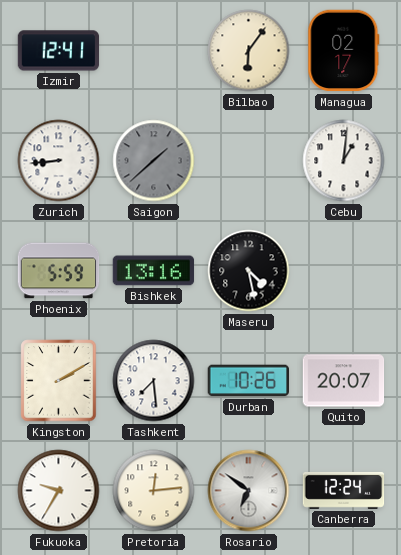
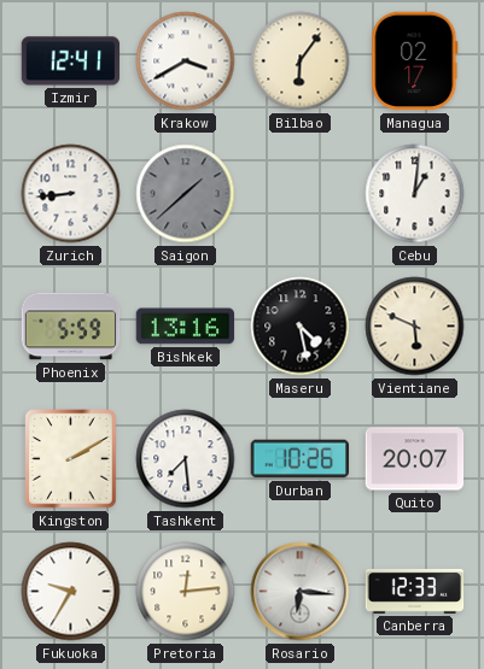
Krakow: none -> 3:40
Vientiane: none -> 5:49
Rosario: 6:51 -> 6:16
Canberra: 12:24 -> 12:33
